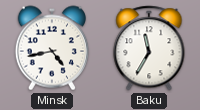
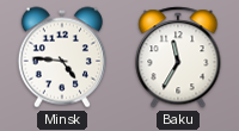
Minsk: 4:43 -> 4:46
